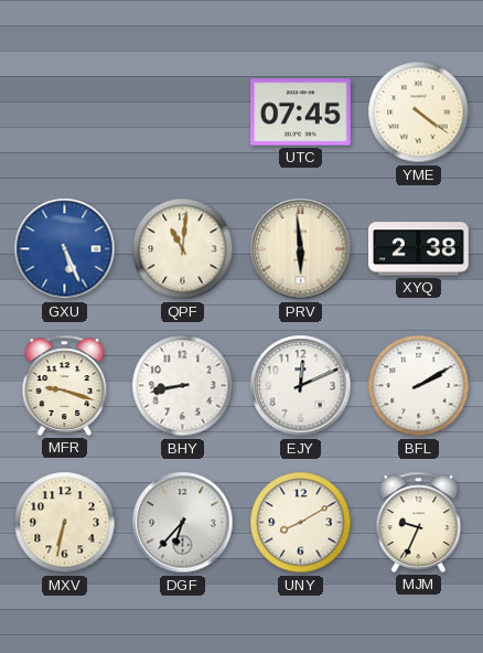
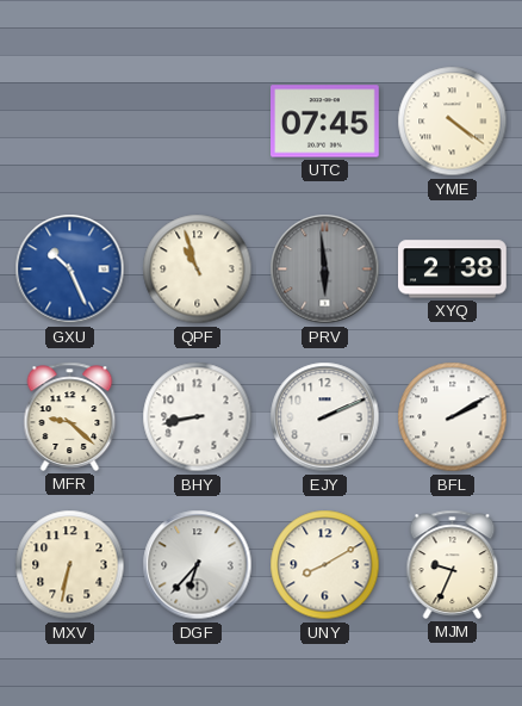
GXU: 5:26 -> 10:26
QPF: 11:01 -> 10:57
PRV dial: cream -> grey
MFR: 9:18 -> 9:22
EJY: 12:11 -> 2:11
